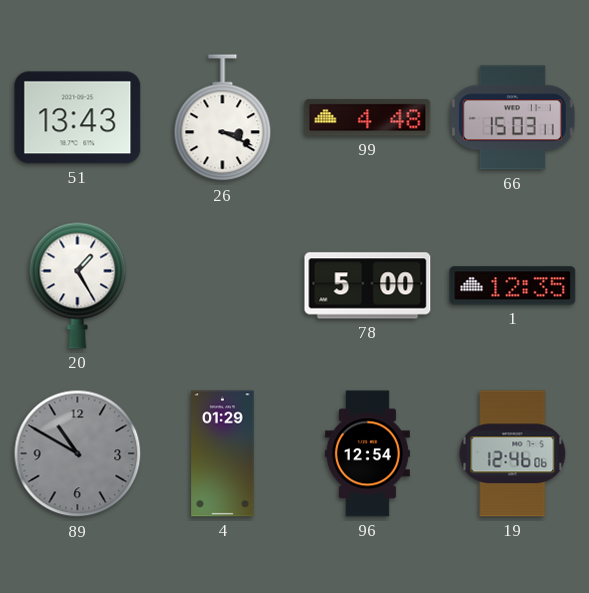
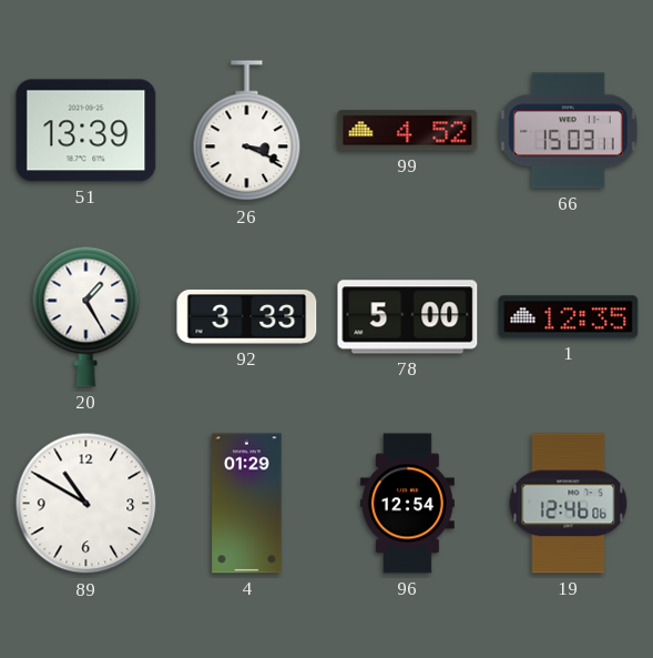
51: 13:43 -> 13:39
99: 4:48 -> 4:52
92: none -> 3:33
89 dial: grey -> white
